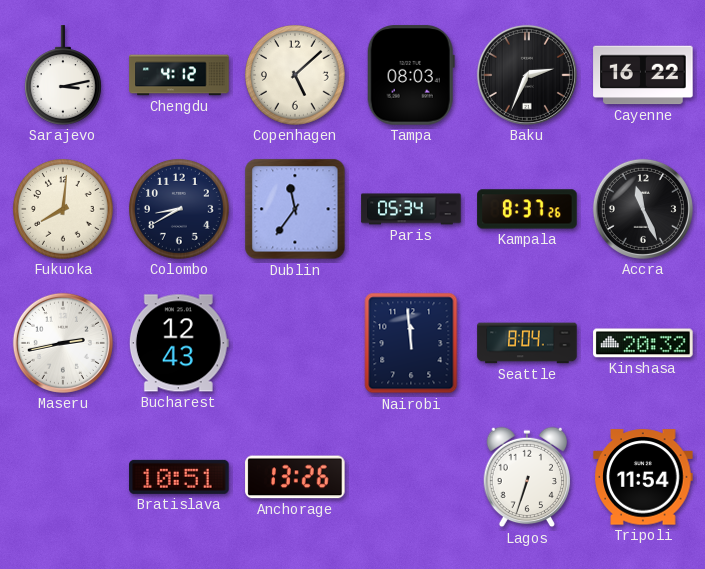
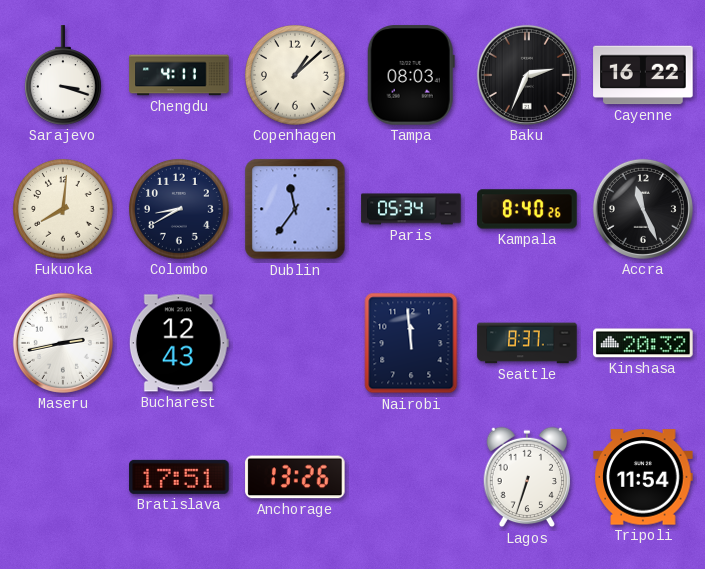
Sarajevo: 3:13 -> 3:18
Chengdu: 4:12 -> 4:11
Copenhagen: 5:08 -> 1:08
Kampala: 8:37 -> 8:40
Seattle: 8:04 -> 8:37
Bratislava: 10:51 -> 17:51
